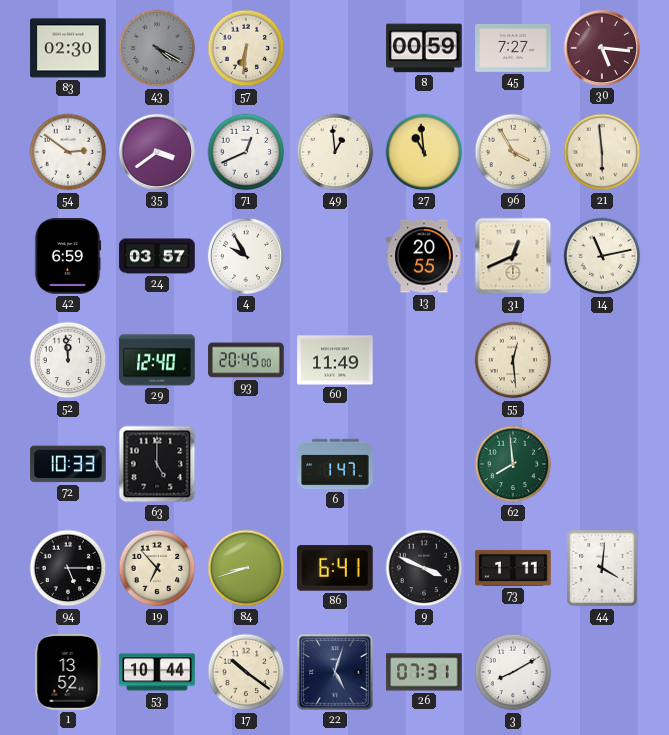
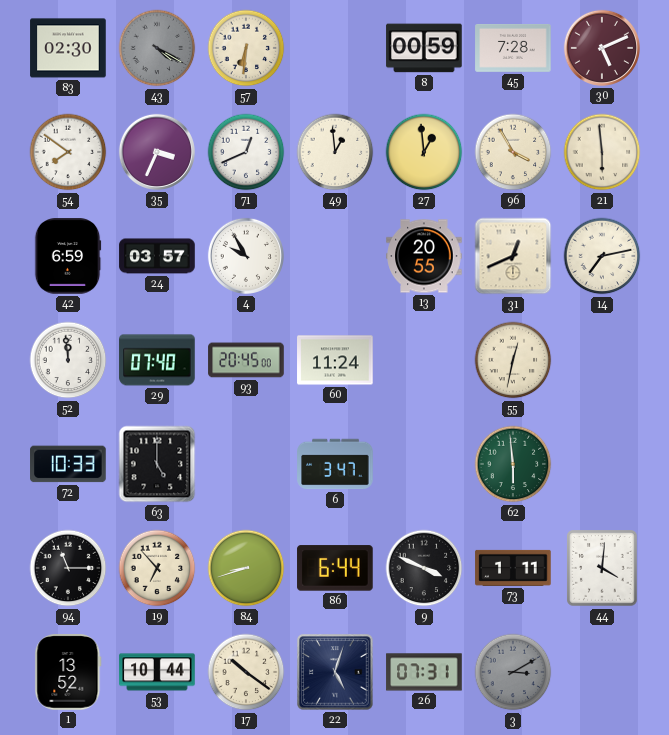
45: 7:27 -> 7:28
30: 5:16 -> 5:11
54: 2:51 -> 7:51
35: 3:39 -> 3:34
27: 10:59 -> 12:59
14: 11:13 -> 7:13
29: 12:40 -> 07:40
60: 11:49 -> 11:24
55: 12:29 -> 12:32
6: 1:47 -> 3:47
62: 7:59 -> 5:59
94: 5:15 -> 11:15
86: 6:41 -> 6:44
3: 8:10 -> 3:10
3 dial: white -> grey
